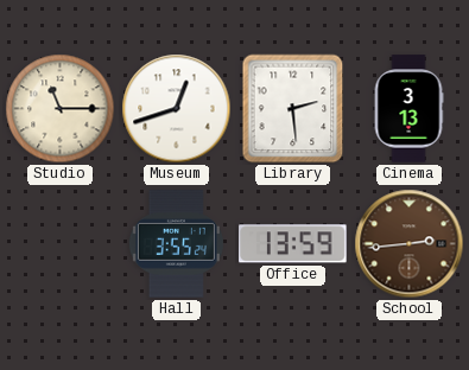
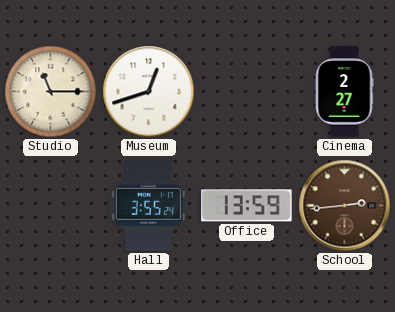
Library: 2:29 -> none
Cinema: 3:13 -> 2:27
